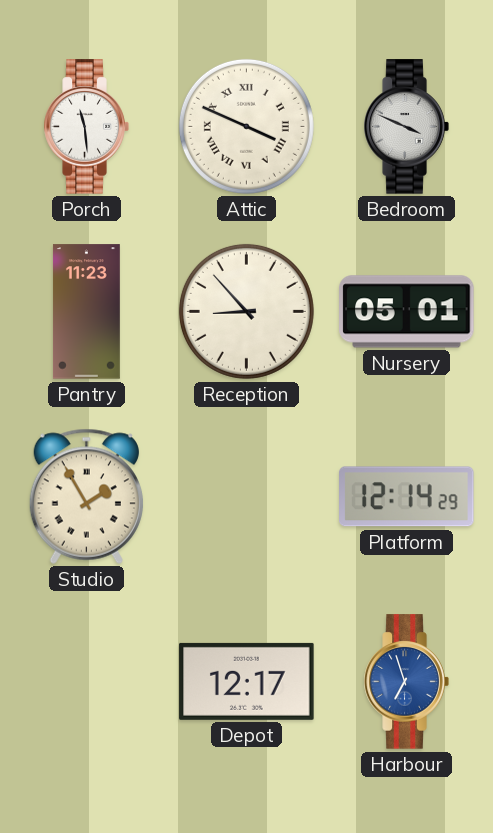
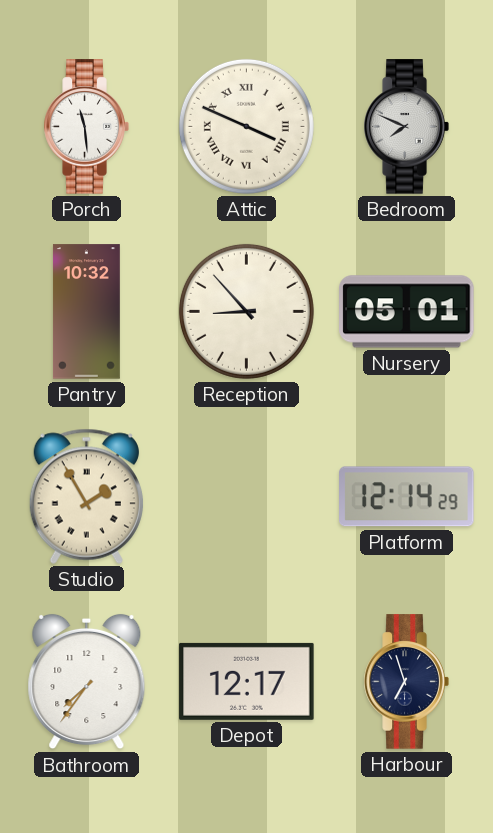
Bedroom: 3:49 -> 7:49
Pantry: 11:23 -> 10:32
Bathroom: none -> 7:36
Harbour dial: blue -> navy
